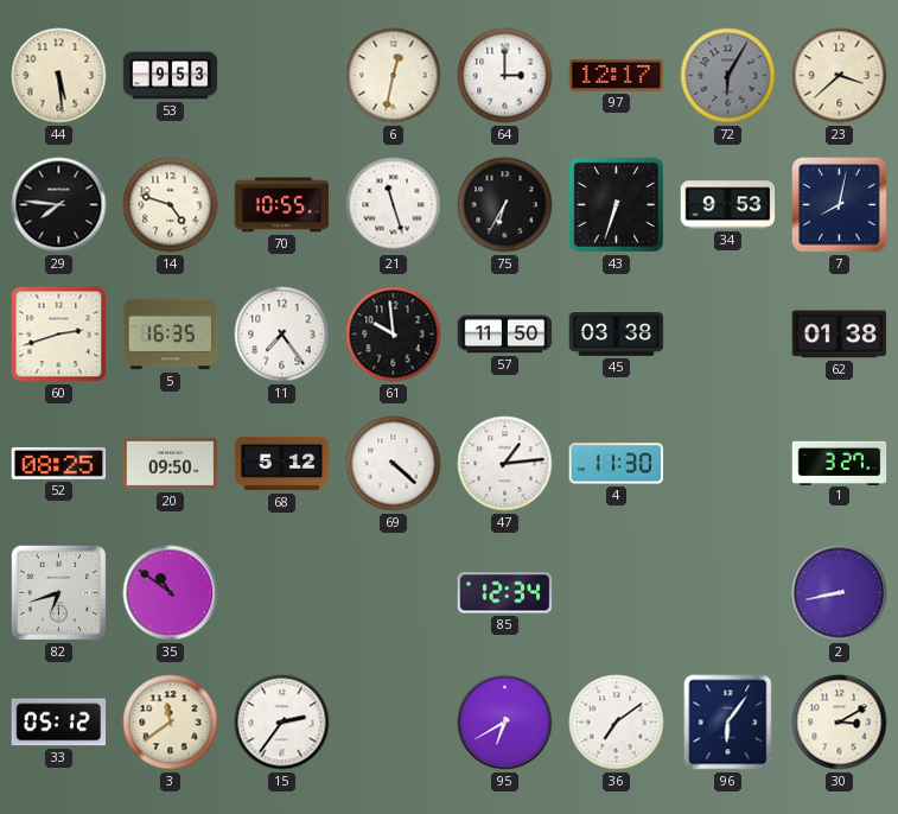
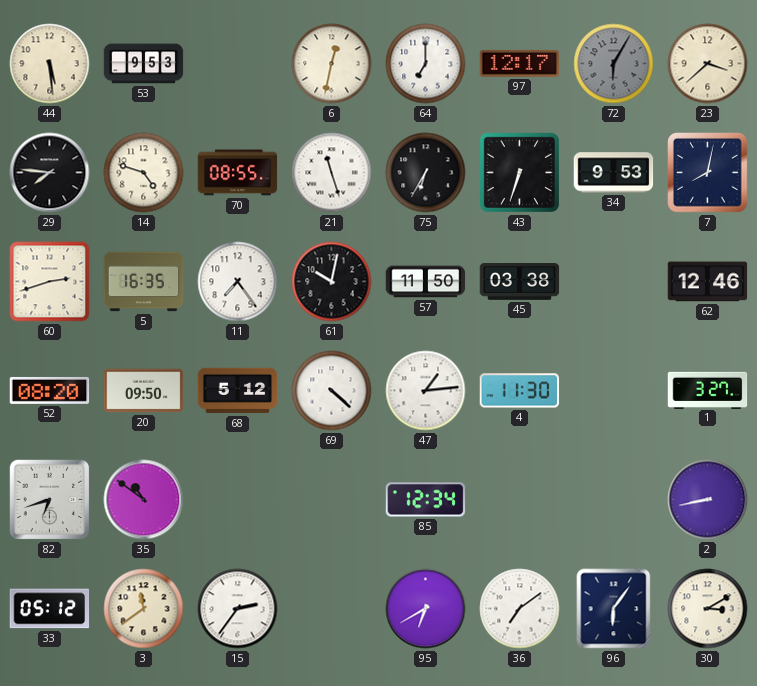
64: 3:00 -> 7:00
70: 10:55 -> 08:55
61: 9:59 -> 10:02
62: 01:38 -> 12:46
52: 08:25 -> 08:20
